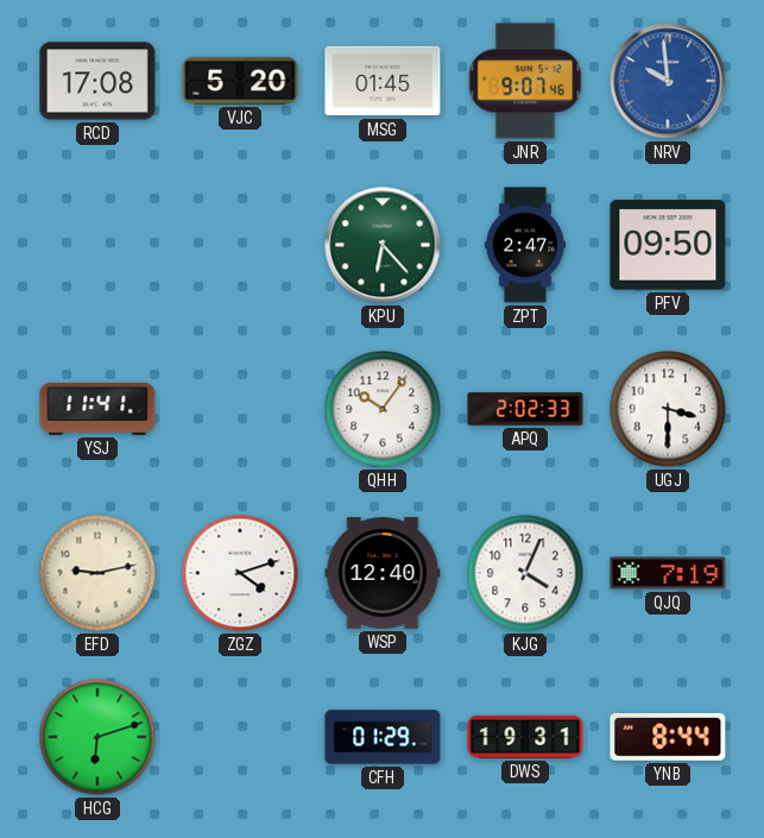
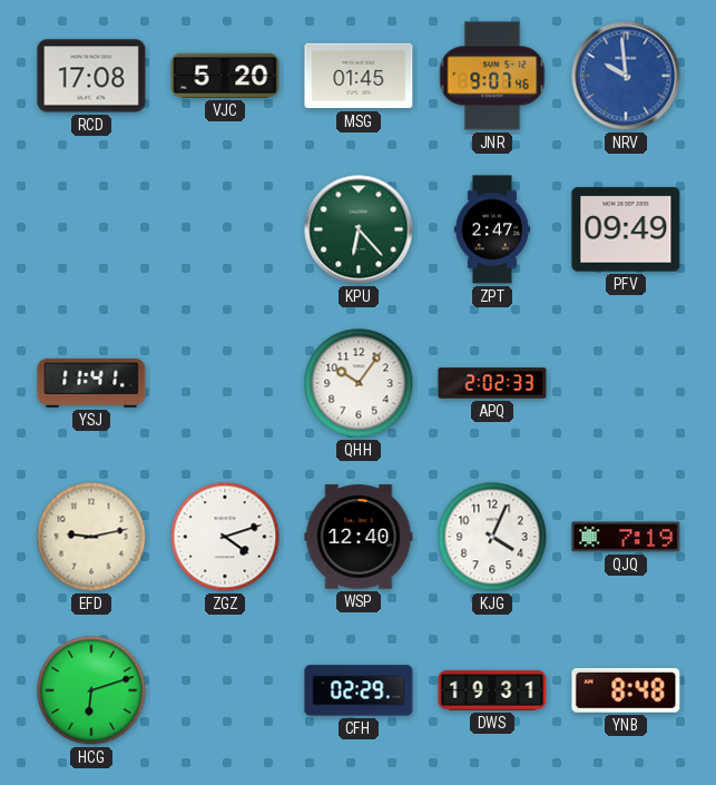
PFV: 09:50 -> 09:49
UGJ: 3:30 -> none
CFH: 01:29 -> 02:29
YNB: 8:44 -> 8:48
